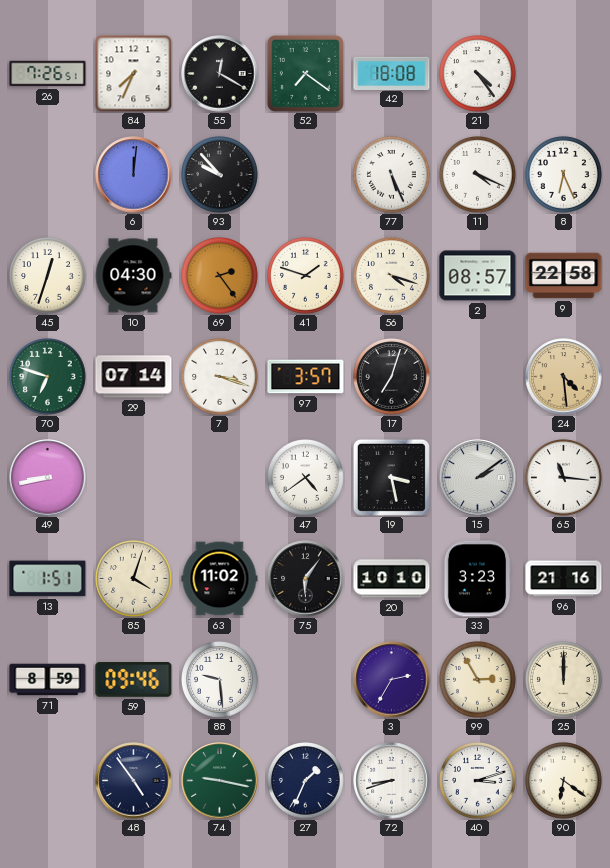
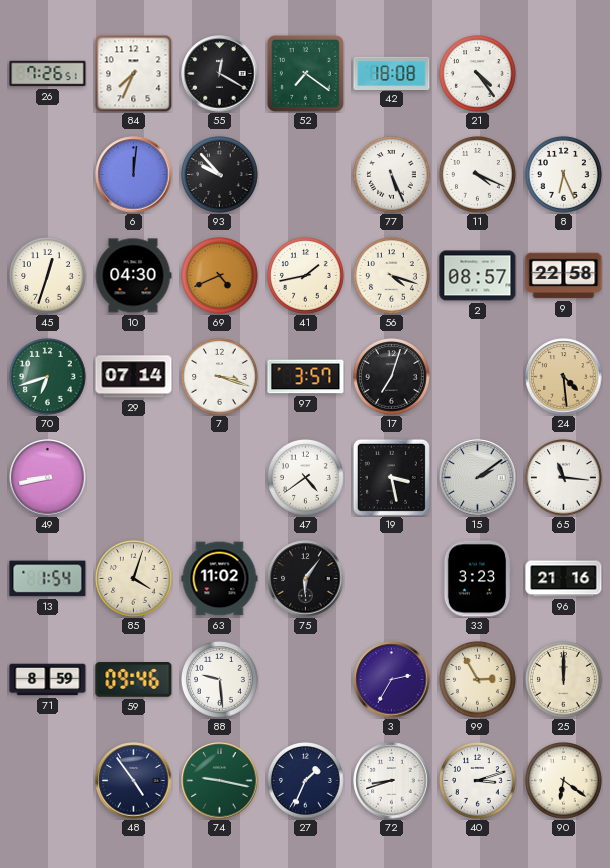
69: 2:24 -> 4:41
41: 1:48 -> 1:43
70: 6:48 -> 6:42
13: 1:51 -> 1:54
20: 10:10 -> none
